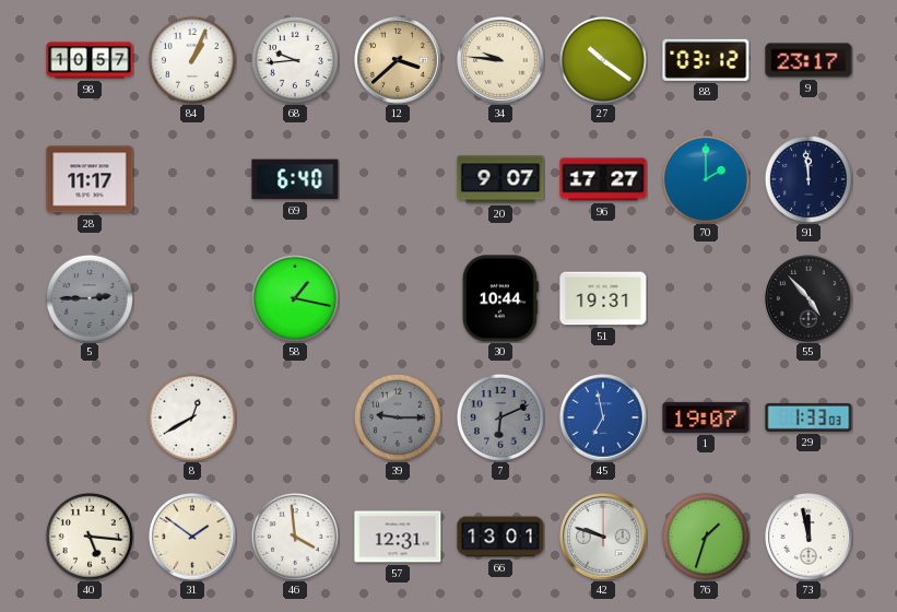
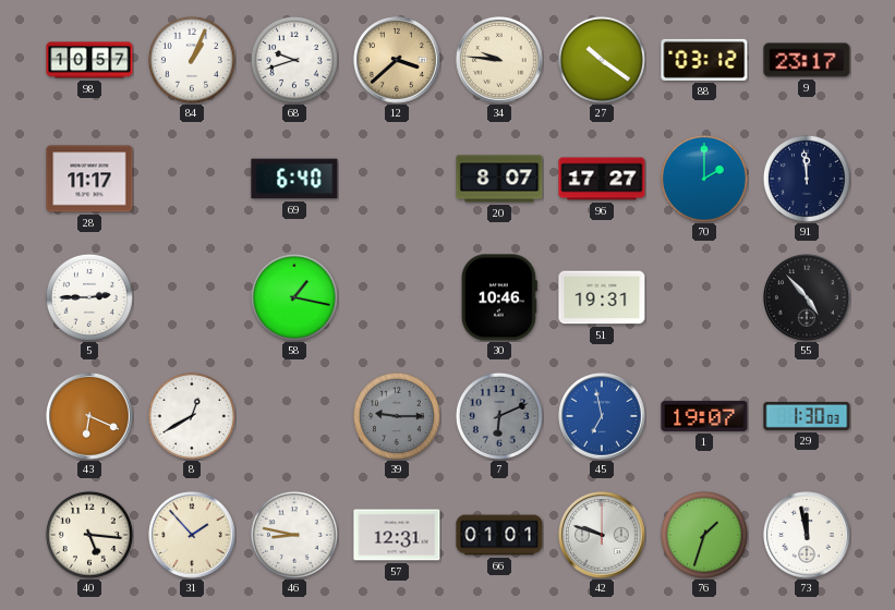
68: 9:44 -> 9:42
20: 9:07 -> 8:07
5 dial: grey -> white
30: 10:44 -> 10:46
43: none -> 6:19
29: 1:33 -> 1:30
31: 1:51 -> 1:53
46: 3:59 -> 8:47
66: 13:01 -> 01:01
